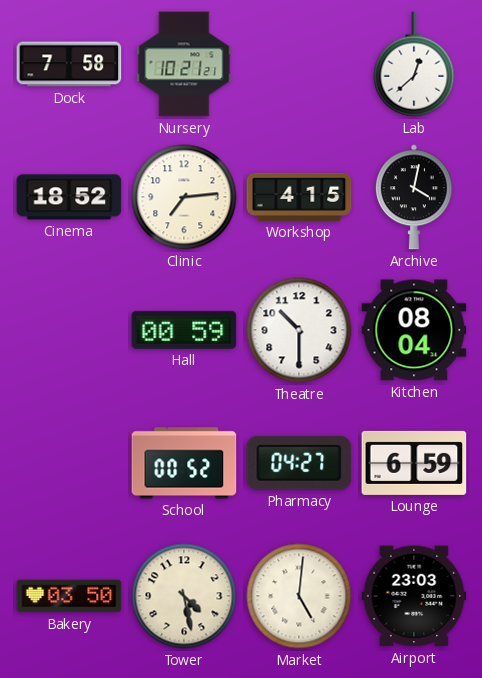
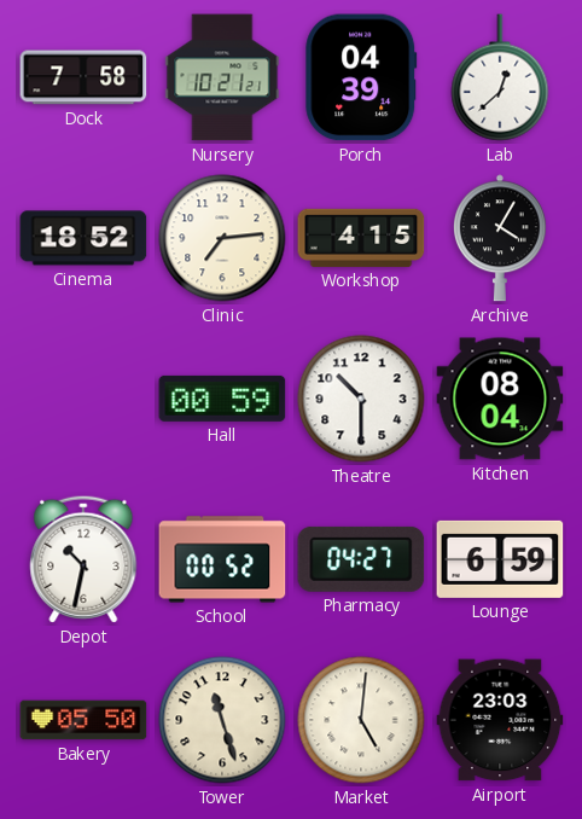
Porch: none -> 04:39
Archive: 4:02 -> 4:05
Depot: none -> 10:32
Bakery: 03:50 -> 05:50
Tower: 4:28 -> 11:27
